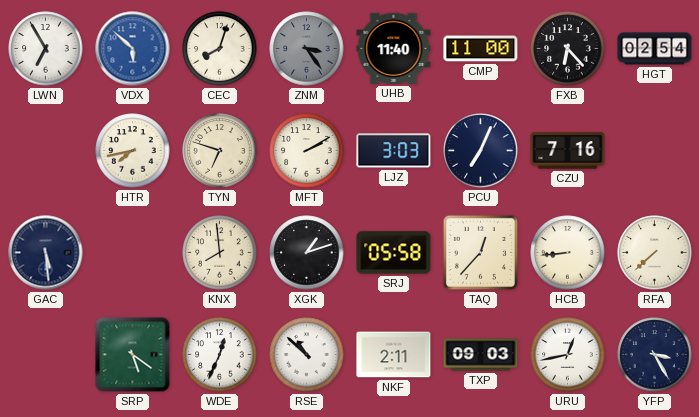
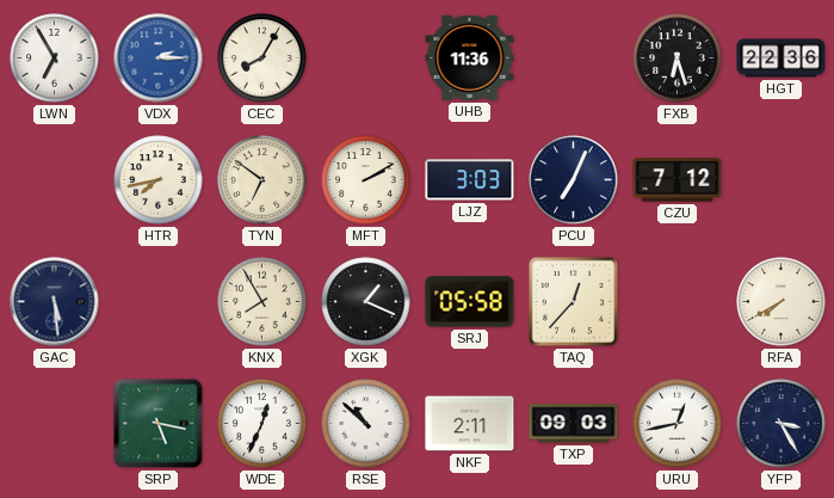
VDX: 5:52 -> 2:15
CEC: 8:03 -> 8:05
ZNM: 3:24 -> none
UHB: 11:40 -> 11:36
CMP: 11:00 -> none
FXB: 6:23 -> 6:27
HGT: 02:54 -> 22:36
TYN: 6:48 -> 6:51
CZU: 7:16 -> 7:12
KNX: 7:59 -> 7:55
XGK: 1:12 -> 1:19
HCB: 8:44 -> none
RFA: 7:38 -> 7:40
SRP: 5:21 -> 5:17
